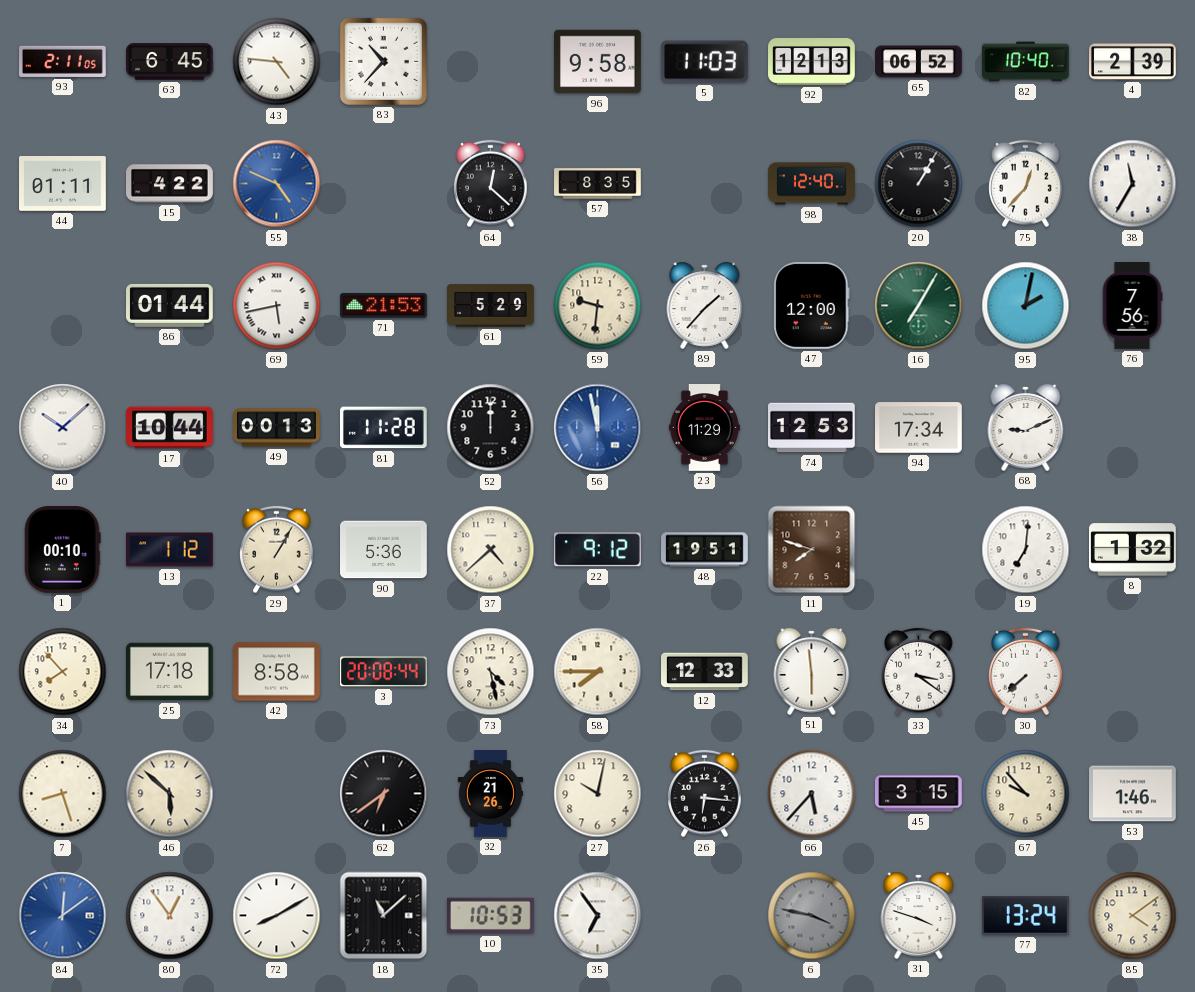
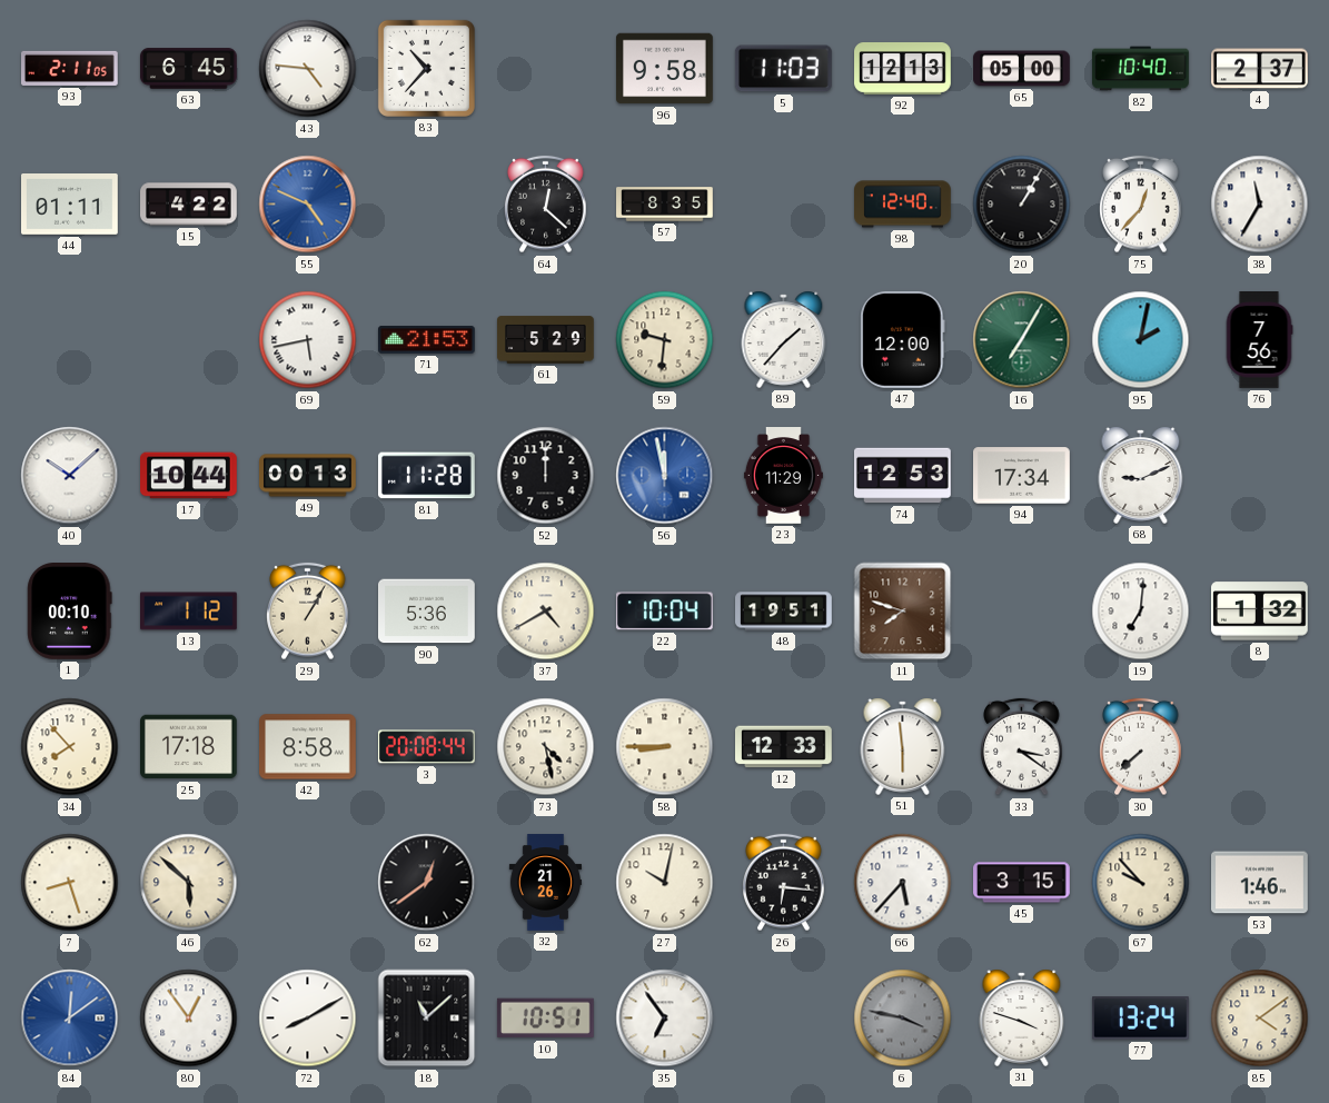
65: 06:52 -> 05:00
4: 2:39 -> 2:37
86: 01:44 -> none
37: 4:38 -> 4:40
22: 9:12 -> 10:04
58: 7:45 -> 8:45
62: 6:39 -> 12:39
10: 10:53 -> 10:51
